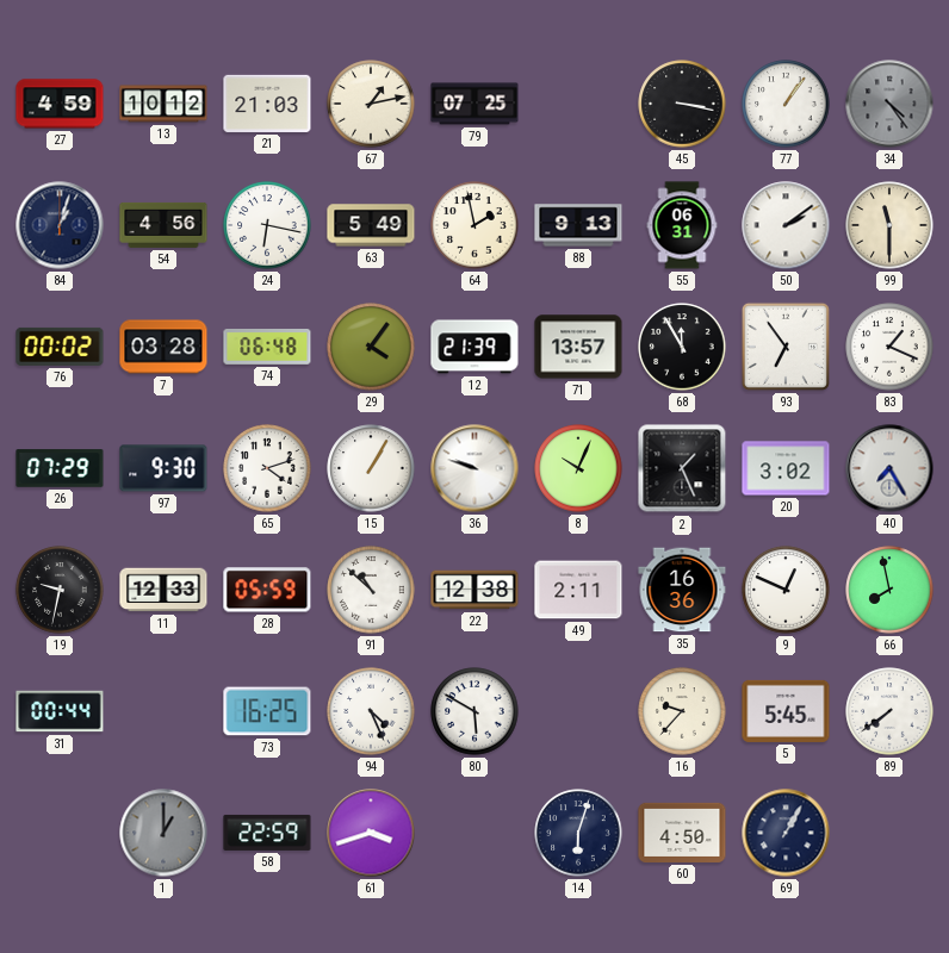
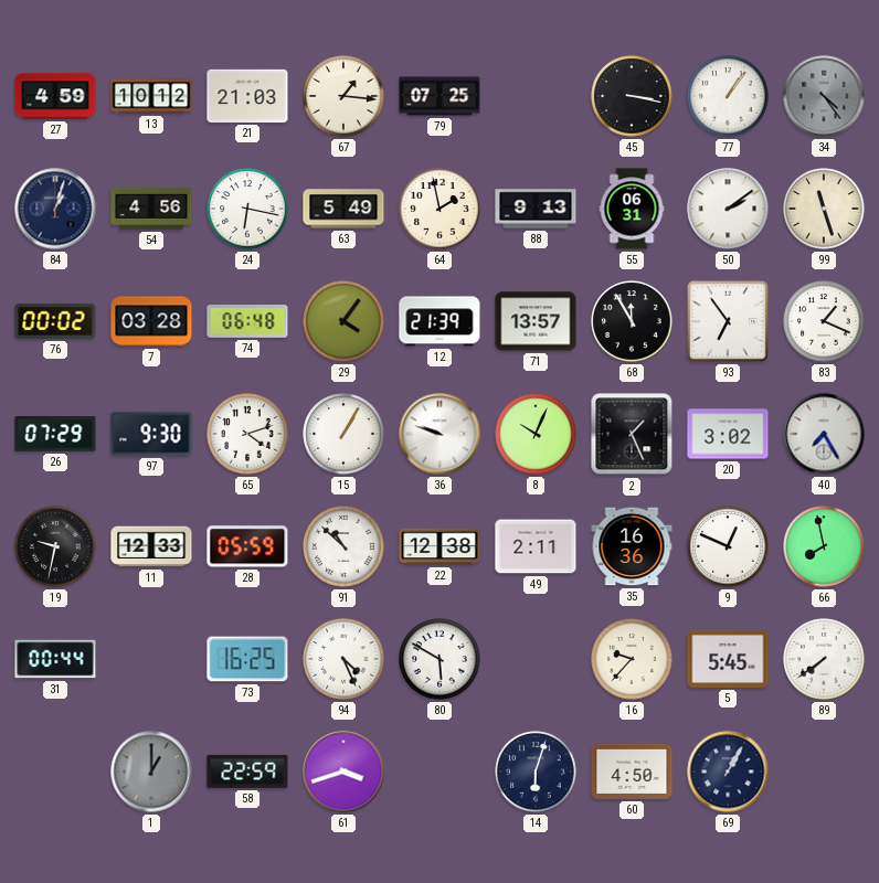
67: 1:13 -> 1:16
99: 11:30 -> 11:27
